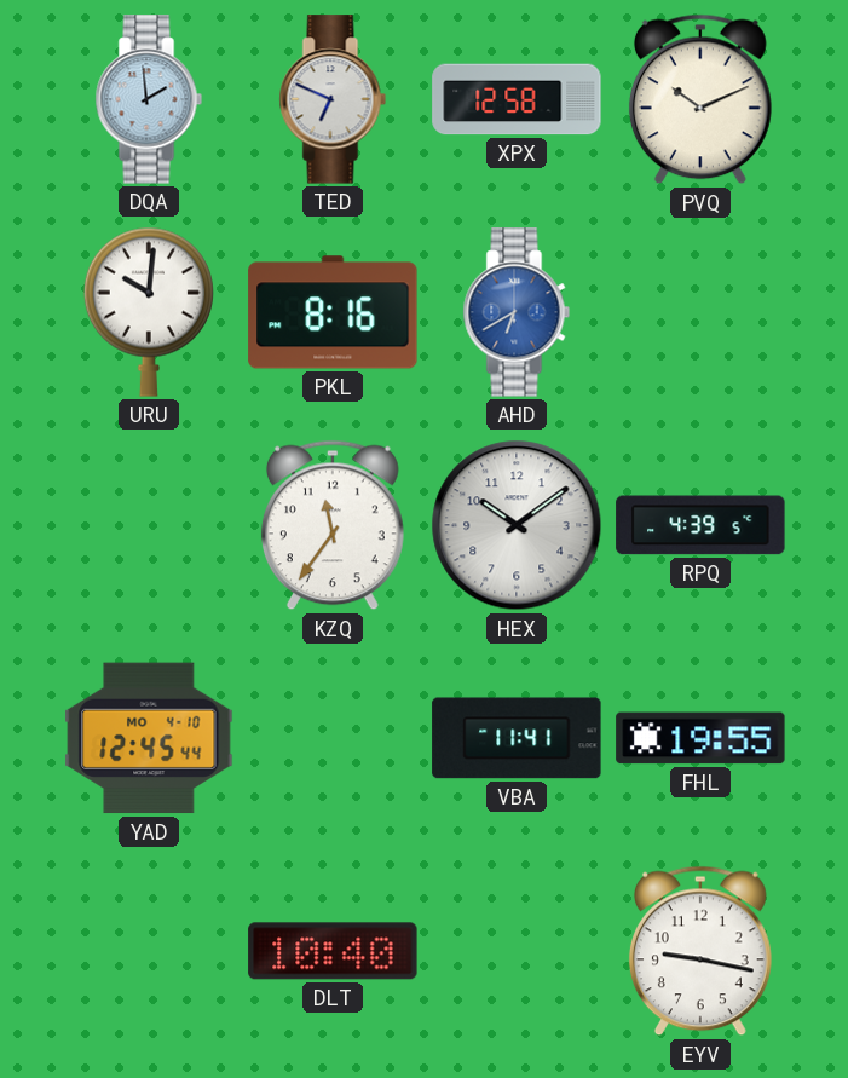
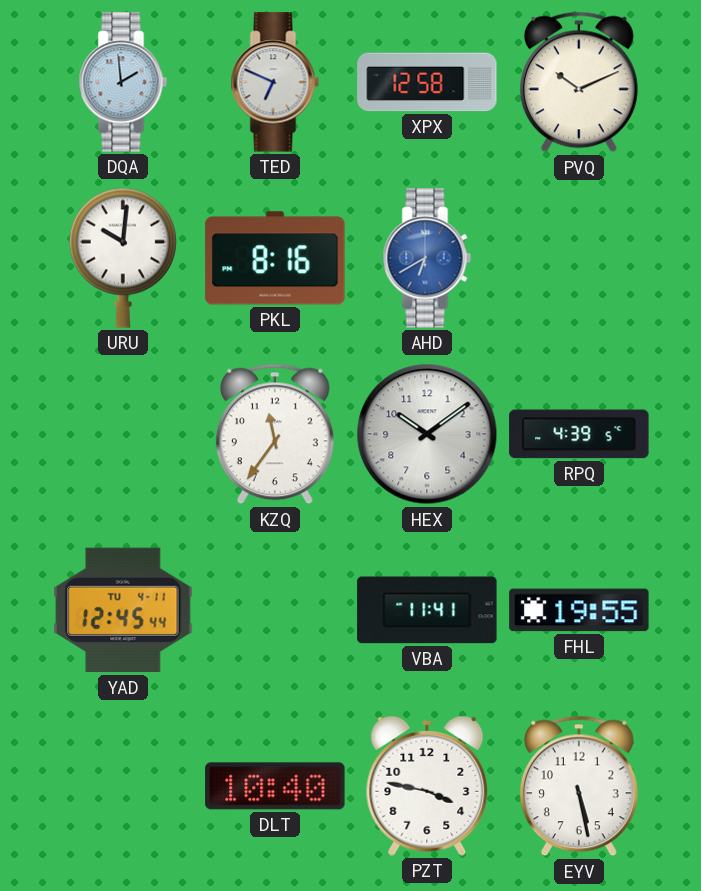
YAD date: MO 4-10 -> TU 4-11
PZT: none -> 3:47
EYV: 9:17 -> 5:28
